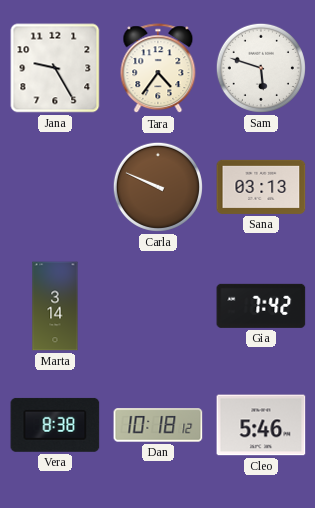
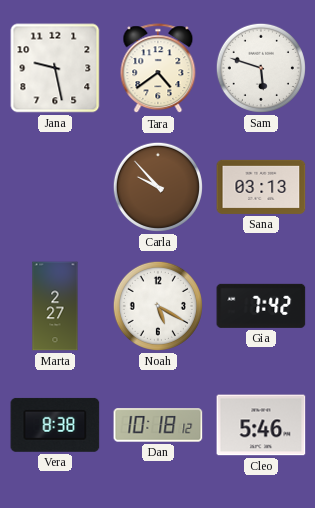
Jana: 9:25 -> 9:28
Tara: 4:36 -> 4:39
Carla: 9:49 -> 9:53
Marta: 3:14 -> 2:27
Noah: none -> 5:20
